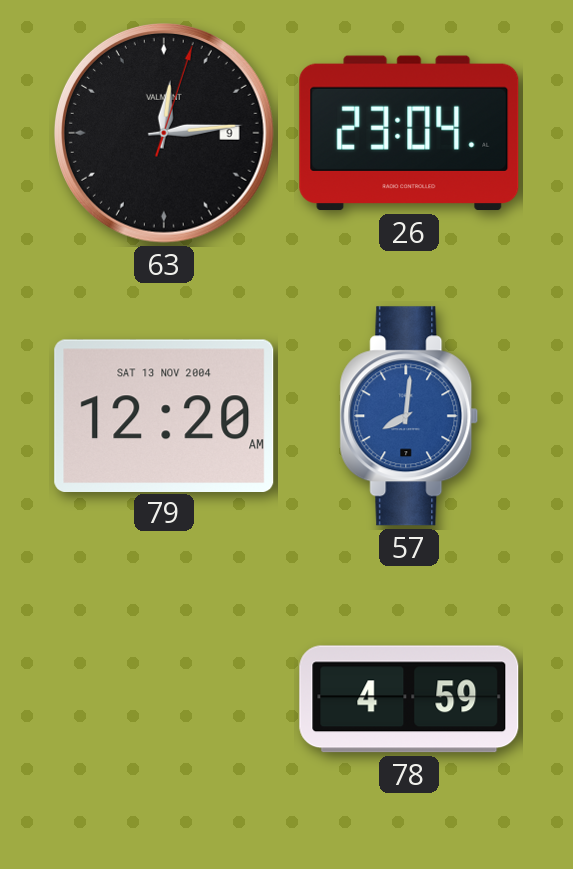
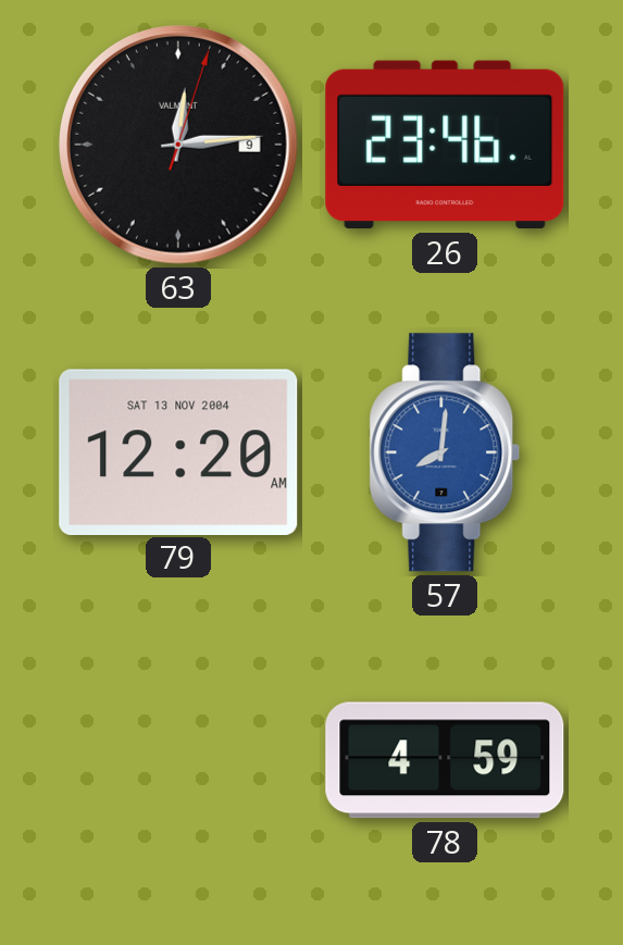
26: 23:04 -> 23:46
